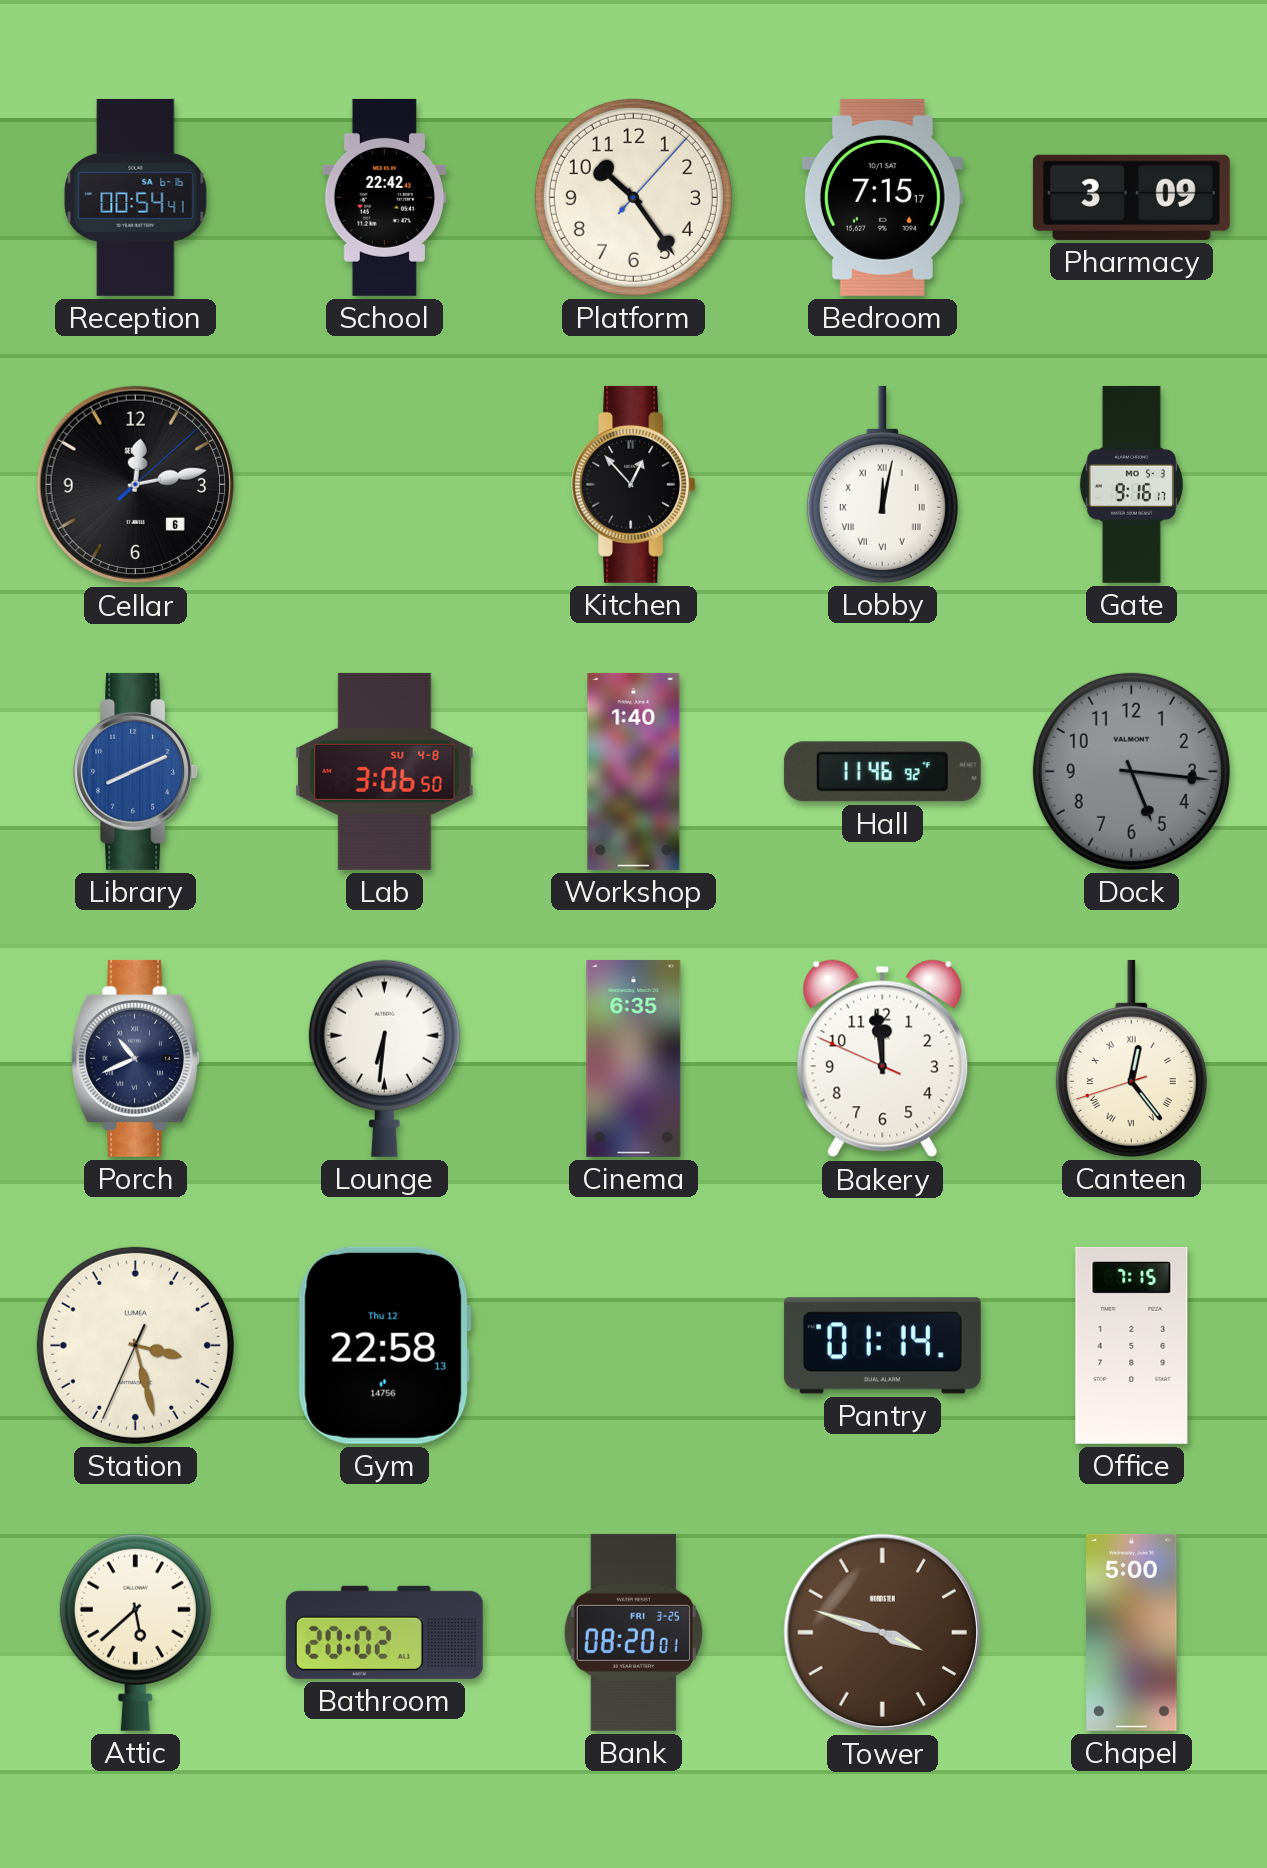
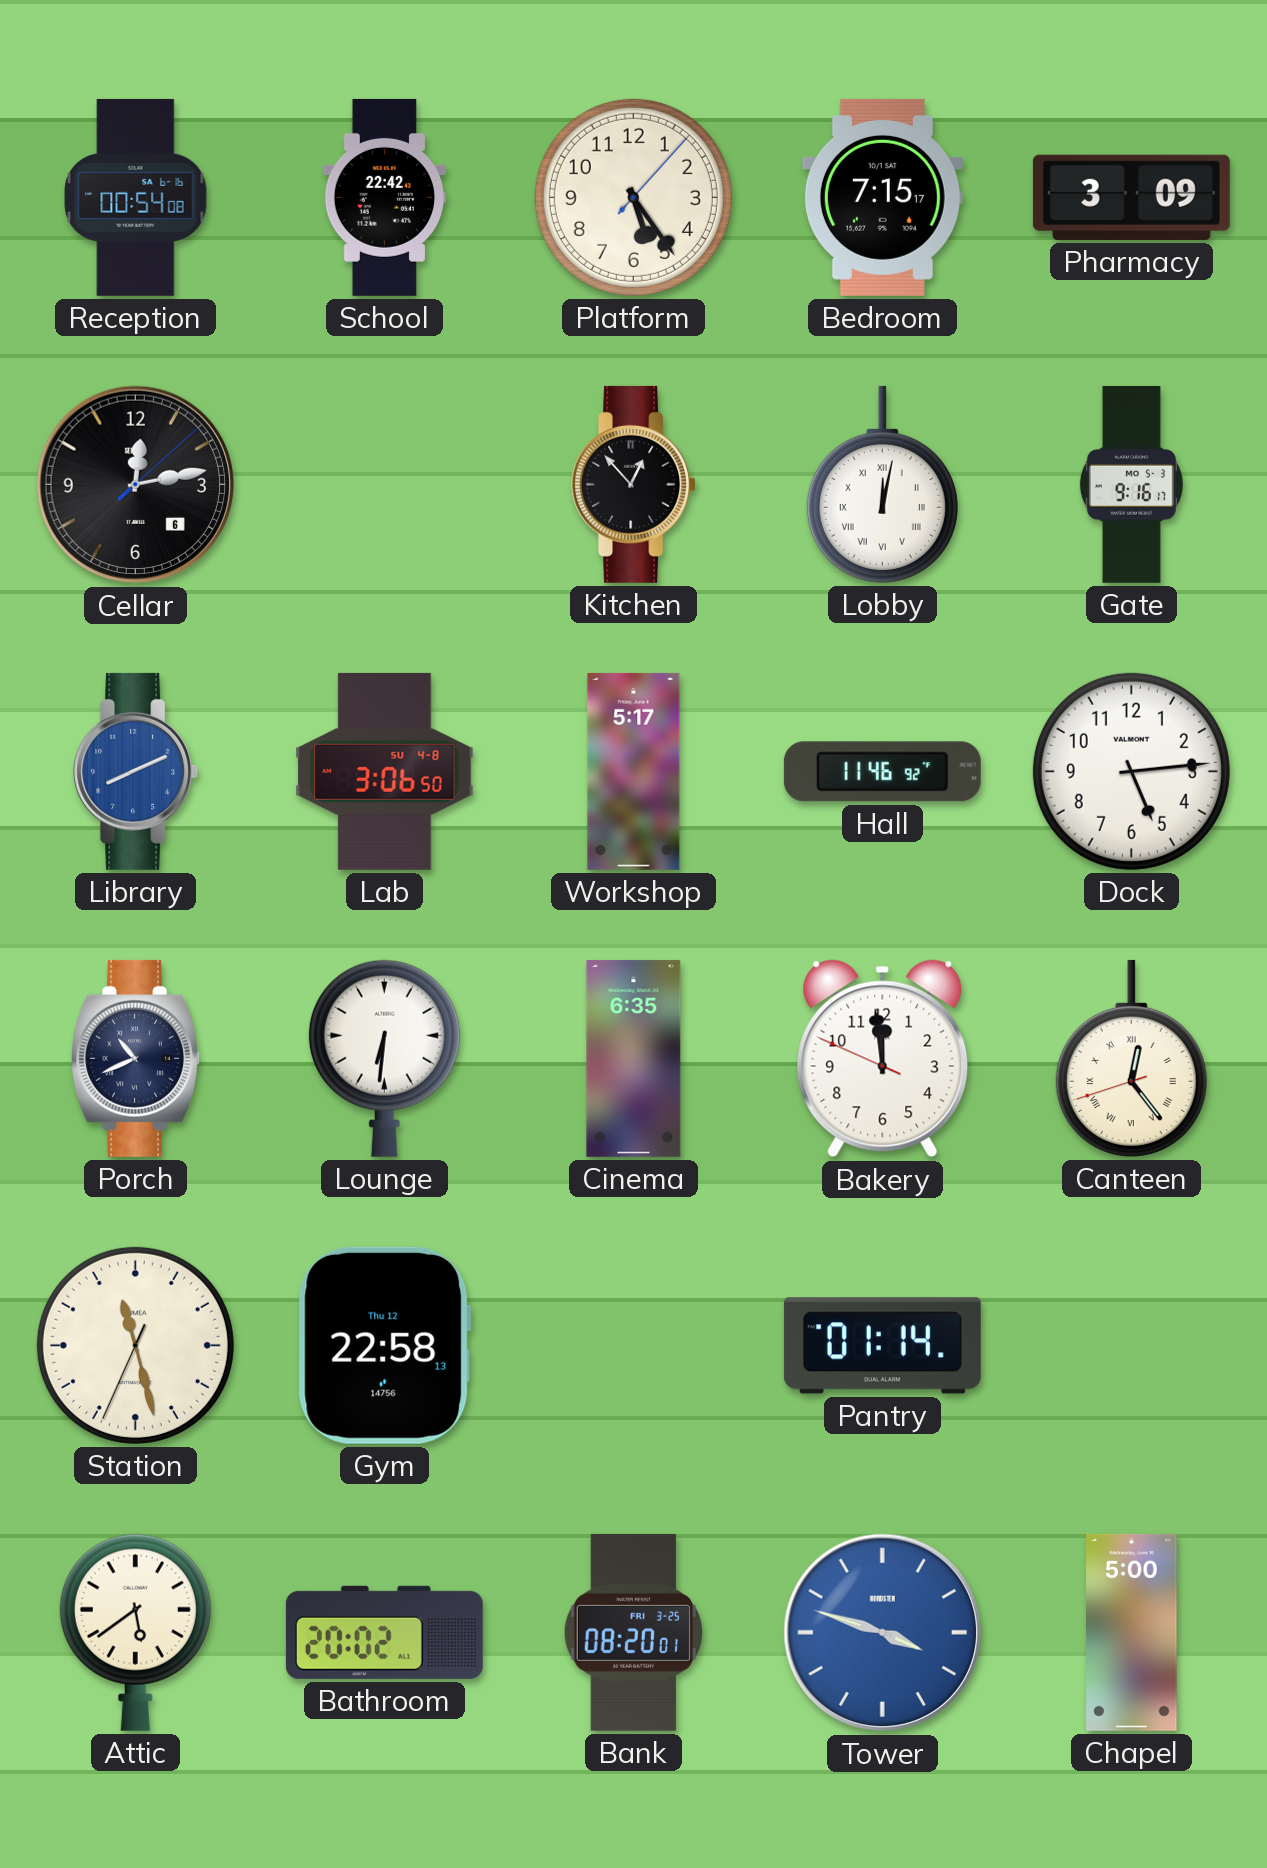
Reception: 00:54:41 -> 00:54:08
Platform: 10:24 -> 5:24
Workshop: 1:40 -> 5:17
Dock: 5:16 -> 5:14
Dock dial: grey -> white
Station: 3:27 -> 11:27
Office: 7:15 -> none
Attic: 5:38 -> 5:39
Tower dial: brown -> blue
